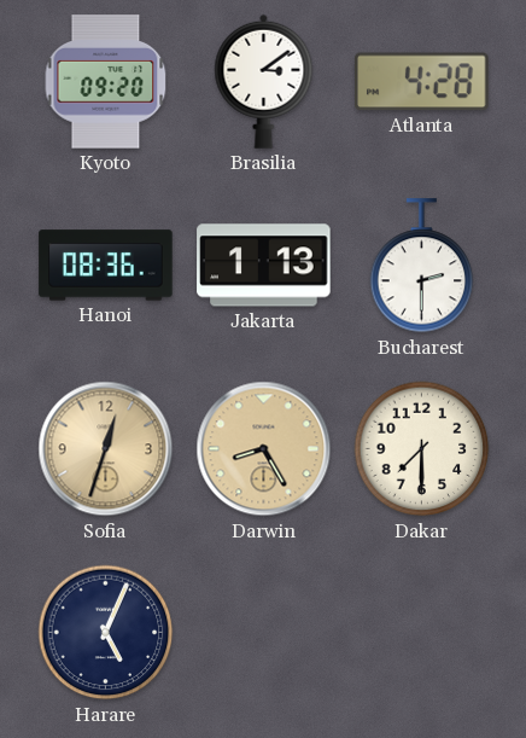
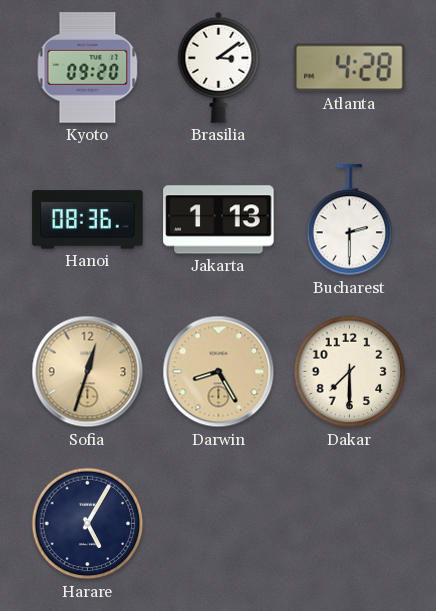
Harare: 5:04 -> 5:05
